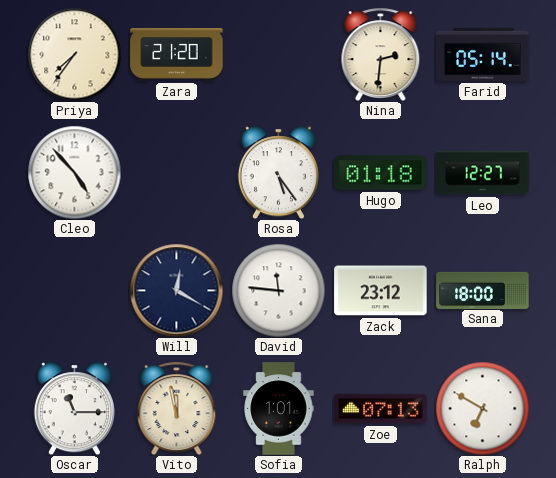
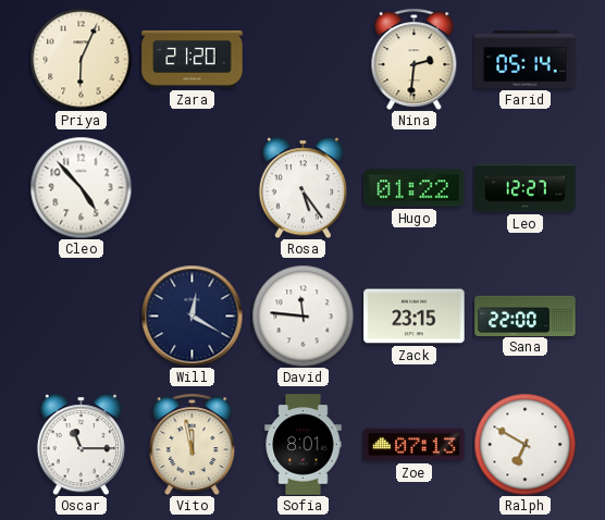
Priya: 7:36 -> 6:04
Hugo: 01:18 -> 01:22
Zack: 23:12 -> 23:15
Sana: 18:00 -> 22:00
Sofia: 1:01 -> 8:01
